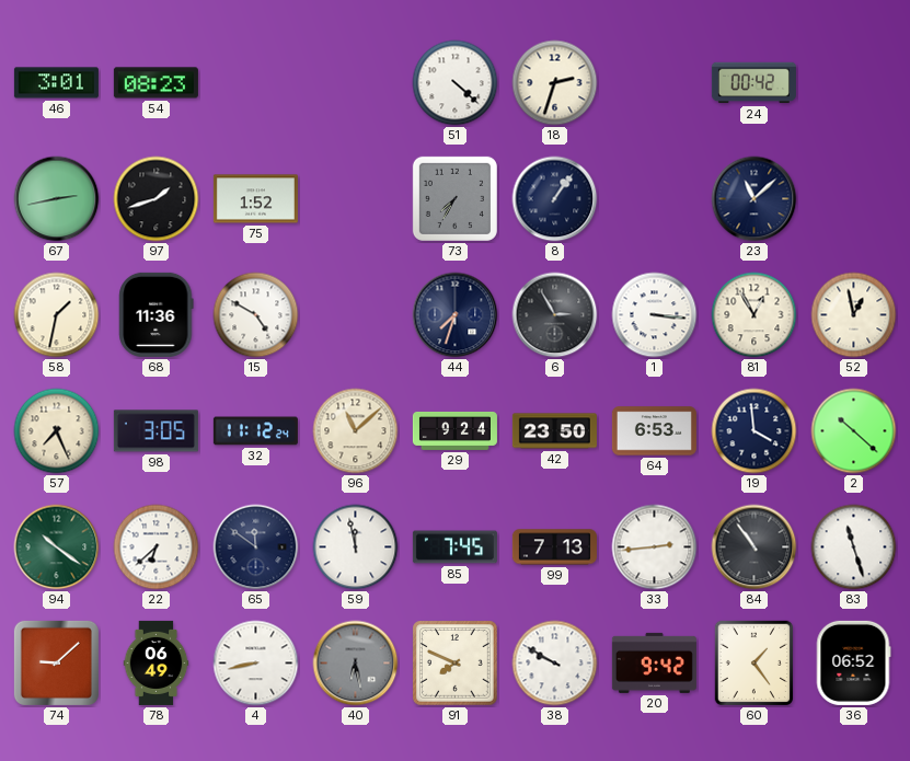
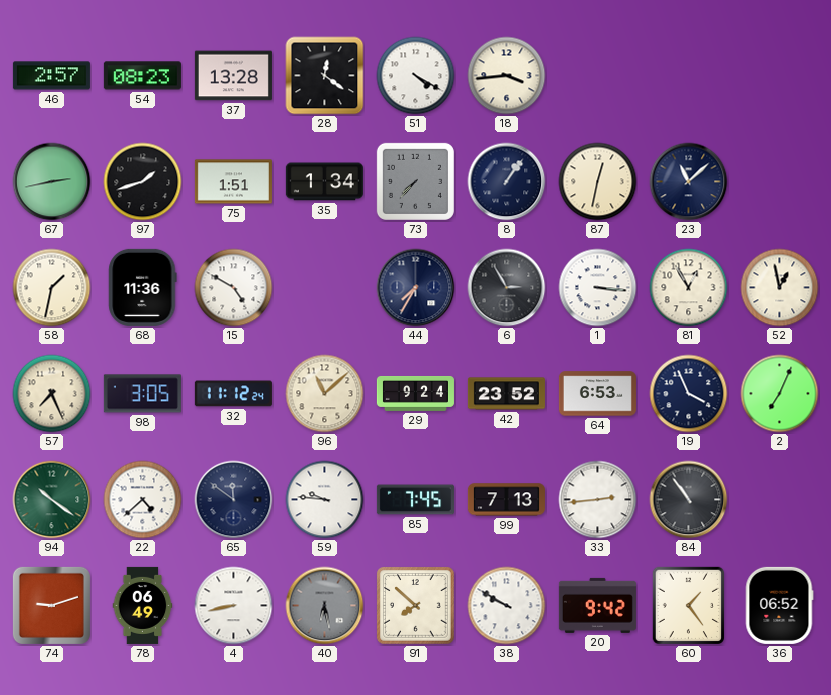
46: 3:01 -> 2:57
37: none -> 13:28
28: none -> 12:21
51: 4:22 -> 4:20
18: 2:33 -> 3:44
24: 00:42 -> none
75: 1:52 -> 1:51
35: none -> 1:34
73: 7:35 -> 7:37
87: none -> 12:32
44: 7:33 -> 7:35
42: 23:50 -> 23:52
19: 3:59 -> 3:56
2: 10:22 -> 7:04
22: 6:38 -> 4:38
59: 11:58 -> 9:46
83: 11:27 -> none
74: 9:08 -> 9:12
91: 7:49 -> 7:52
